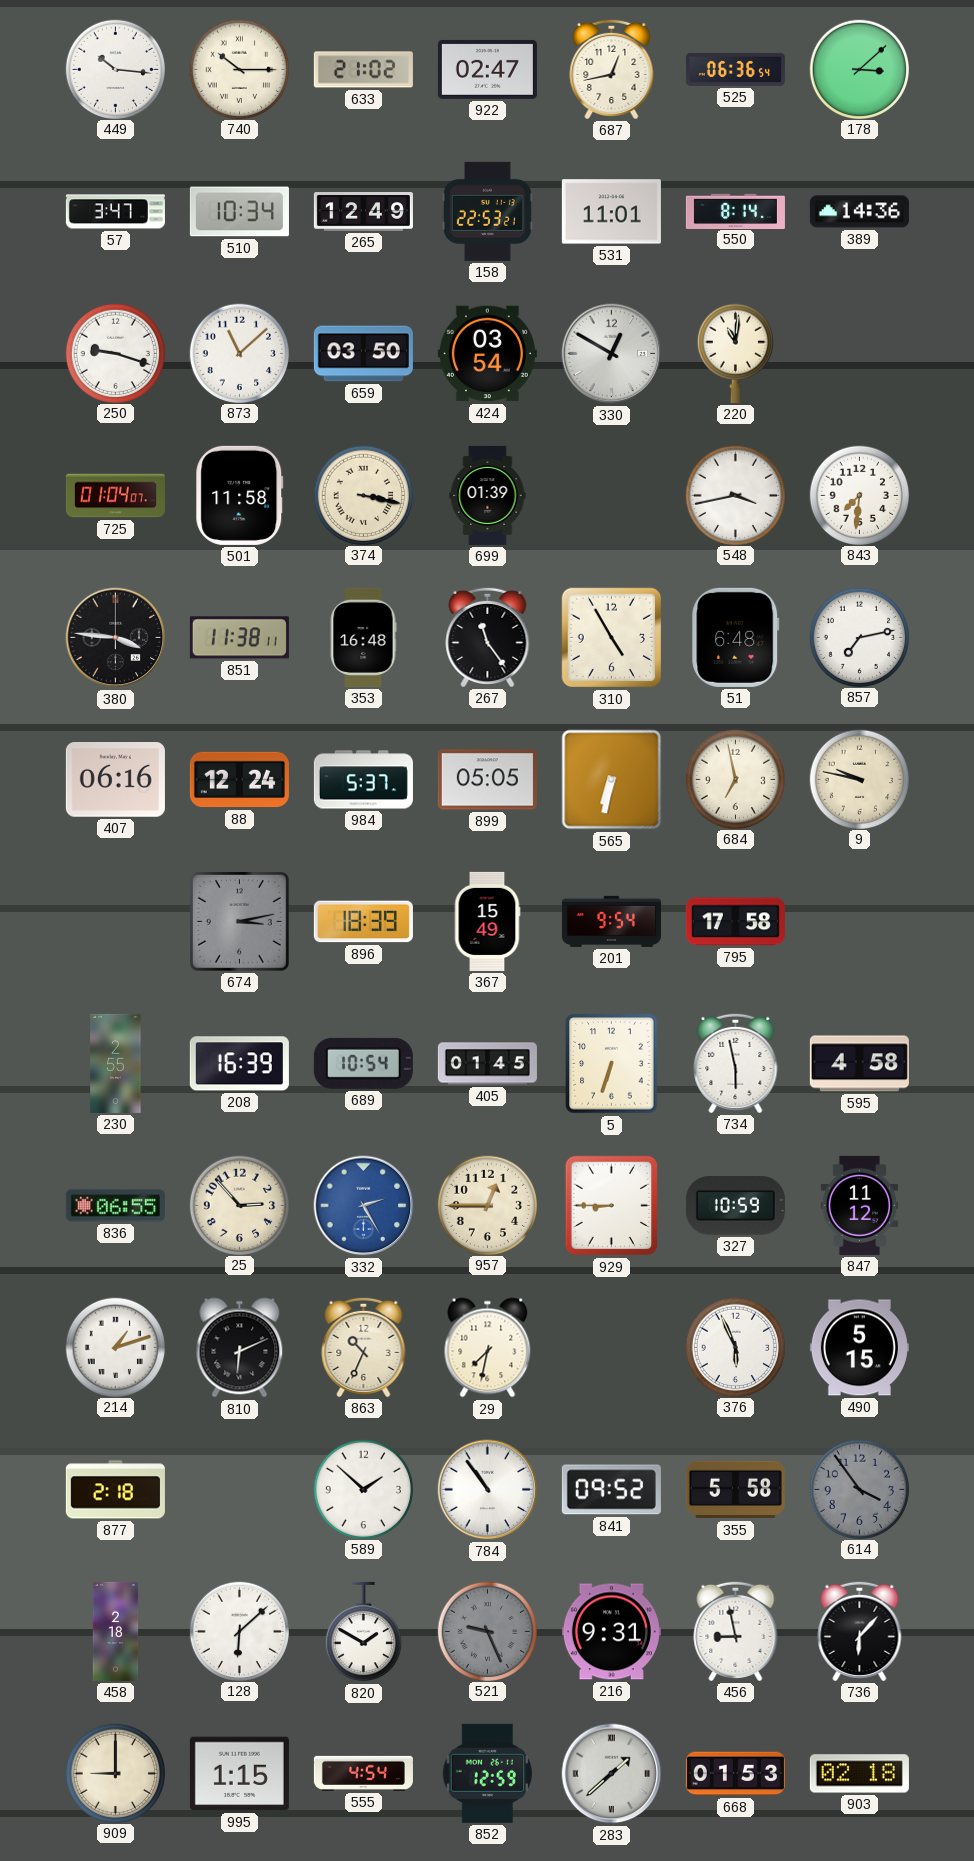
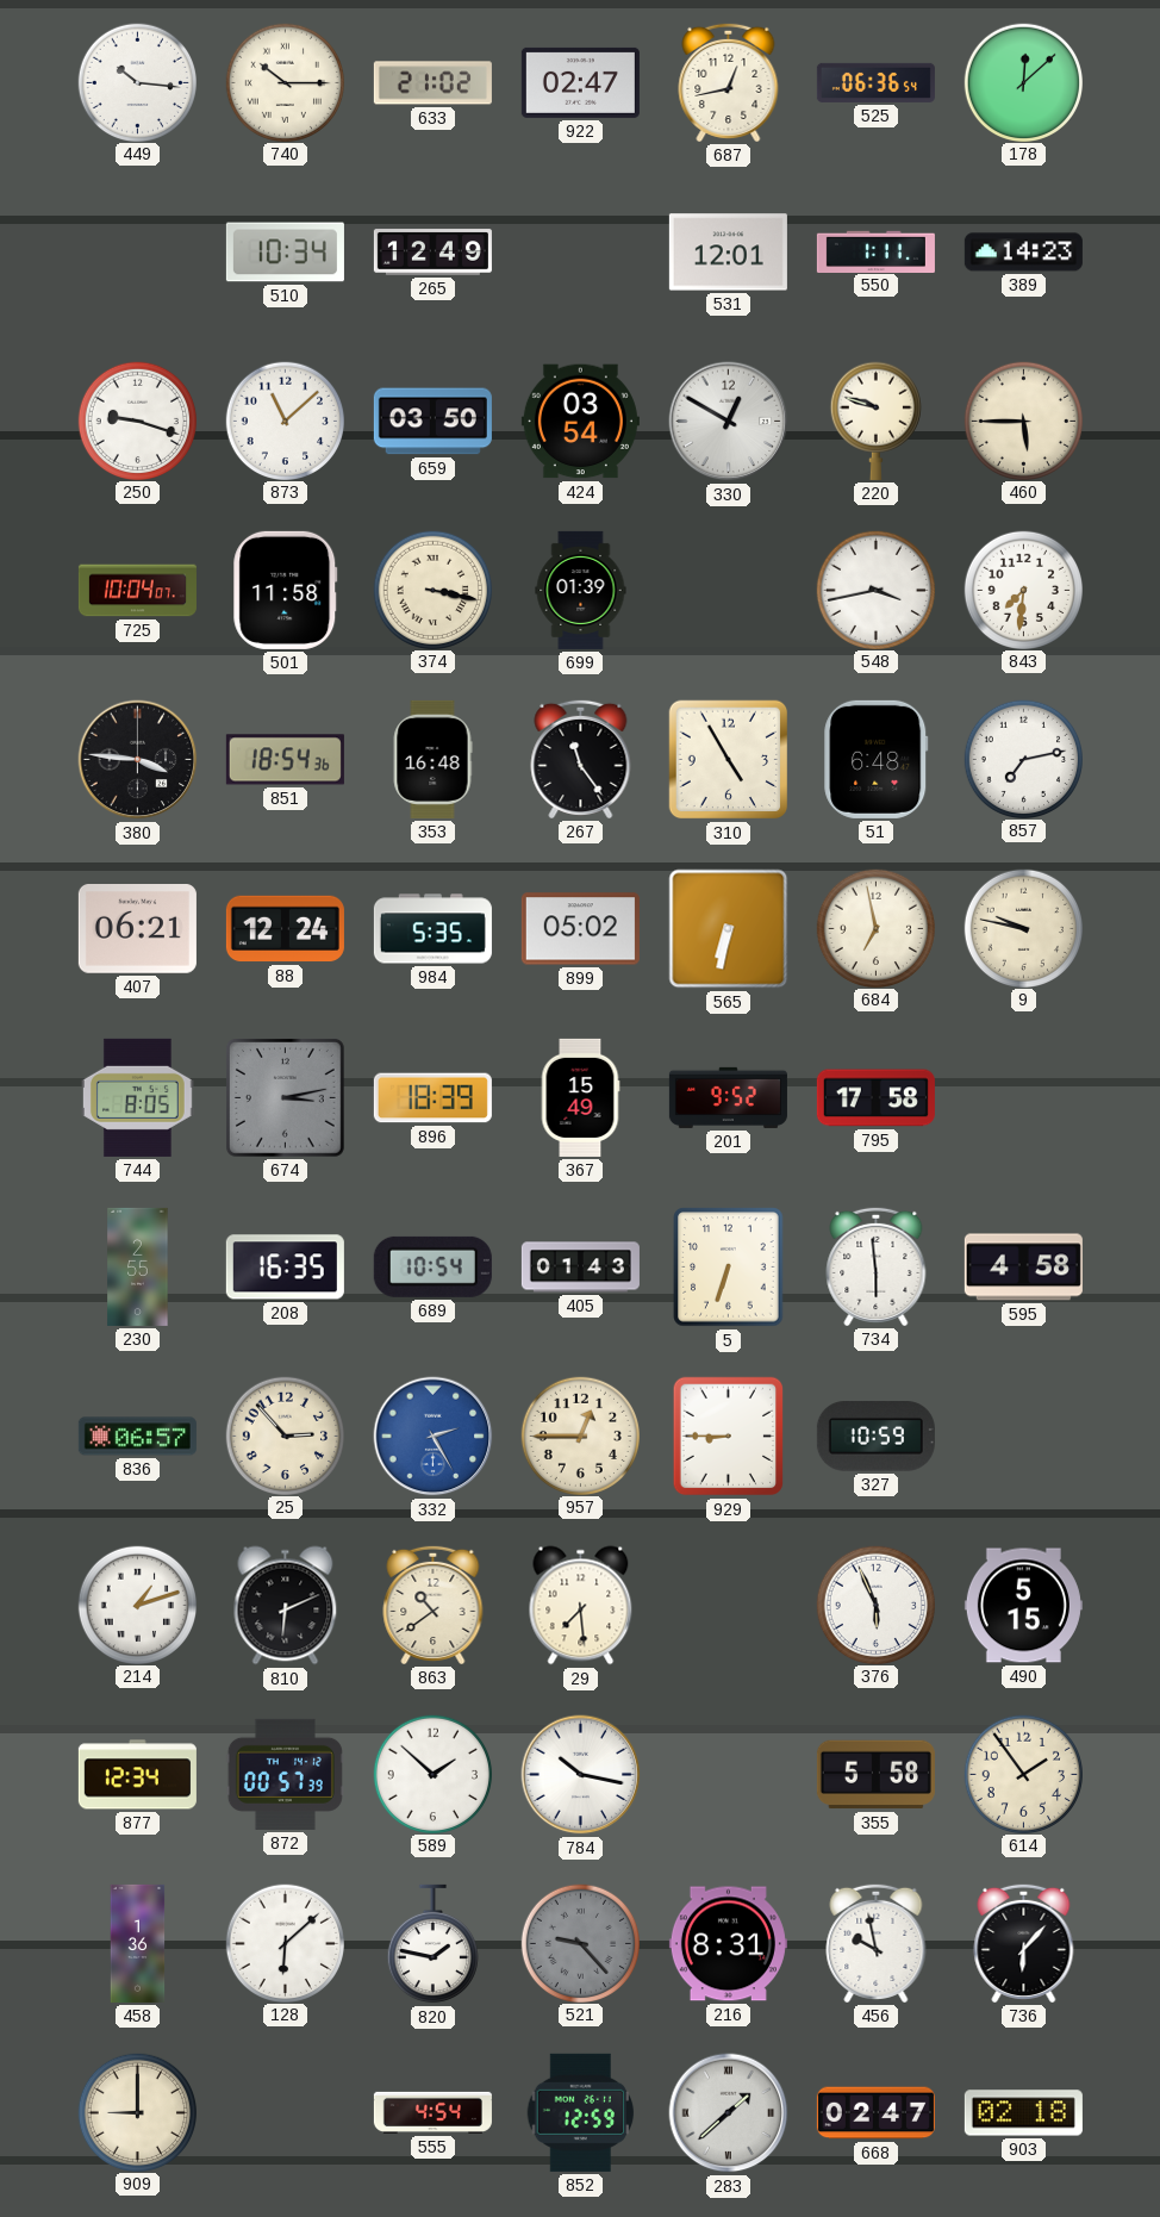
178: 3:08 -> 12:08
57: 3:47 -> none
158: 22:53 -> none
531: 11:01 -> 12:01
550: 8:14 -> 1:11
389: 14:36 -> 14:23
220: 11:01 -> 9:48
460: none -> 5:45
725: 01:04 -> 10:04
851: 11:38 -> 18:54
407: 06:16 -> 06:21
984: 5:37 -> 5:35
899: 05:05 -> 05:02
744: none -> 8:05
201: 9:54 -> 9:52
208: 16:39 -> 16:35
405: 01:45 -> 01:43
734: 5:58 -> 5:59
836: 06:55 -> 06:57
847: 11:12 -> none
863: 10:34 -> 10:39
29: 7:32 -> 7:29
877: 2:18 -> 12:34
872: none -> 00:57
784: 10:54 -> 10:17
841: 09:52 -> none
614: 3:54 -> 1:54
614 dial: grey -> cream
458: 2:18 -> 1:36
820: 1:50 -> 1:47
521: 9:26 -> 9:23
216: 9:31 -> 8:31
456: 8:58 -> 9:58
995: 1:15 -> none
668: 01:53 -> 02:47
